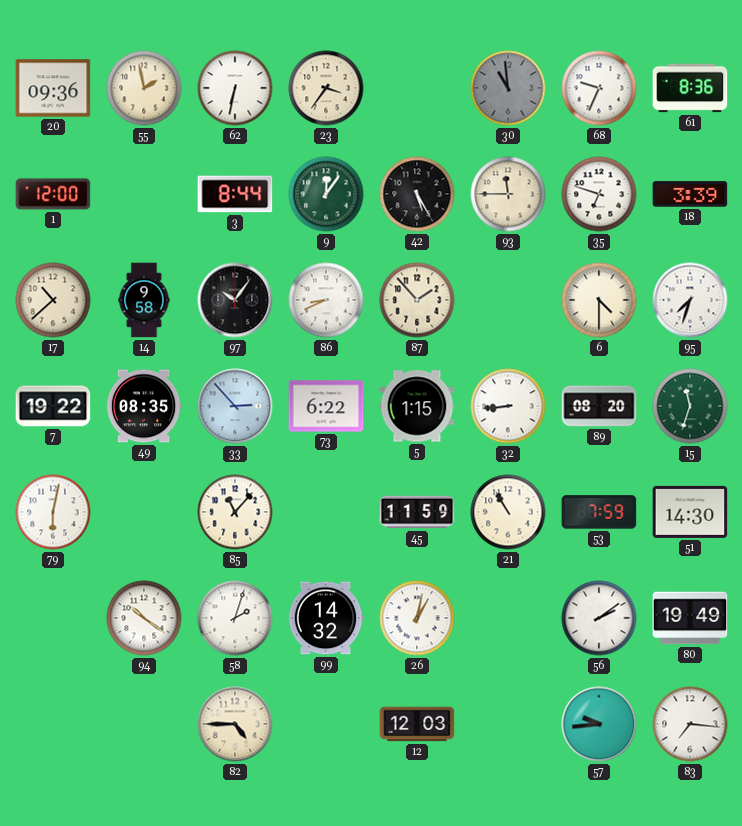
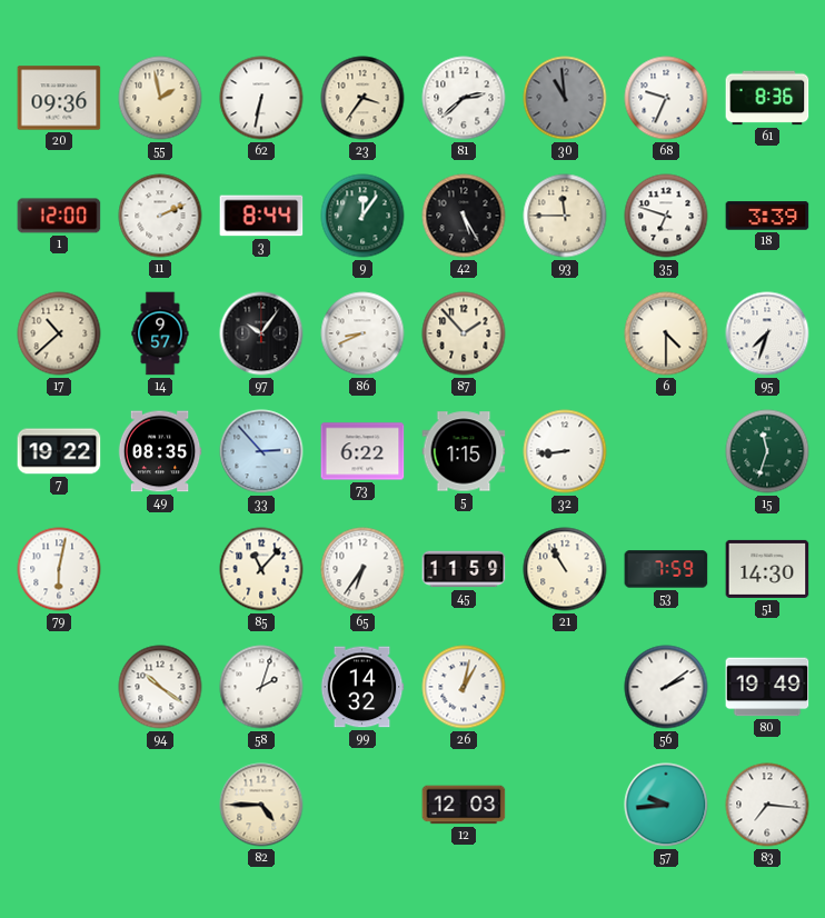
81: none -> 2:38
11: none -> 2:11
14: 9:58 -> 9:57
89: 08:20 -> none
65: none -> 6:36
